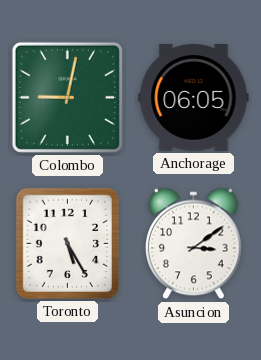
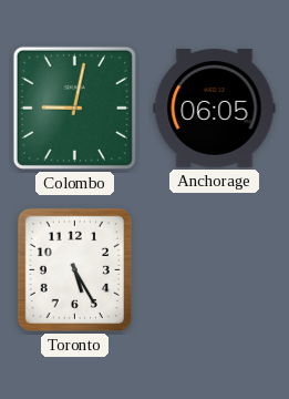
Asuncion: 3:09 -> none
